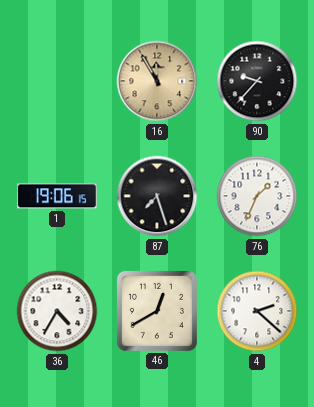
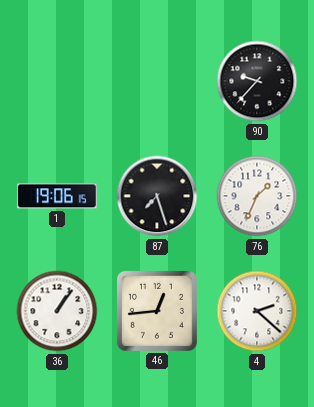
16: 11:55 -> none
36: 4:35 -> 1:06
46: 12:40 -> 12:44
